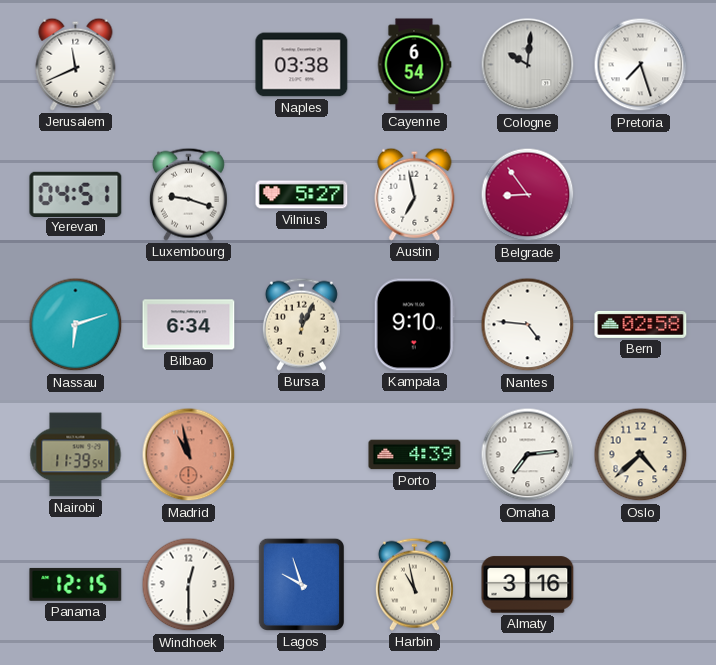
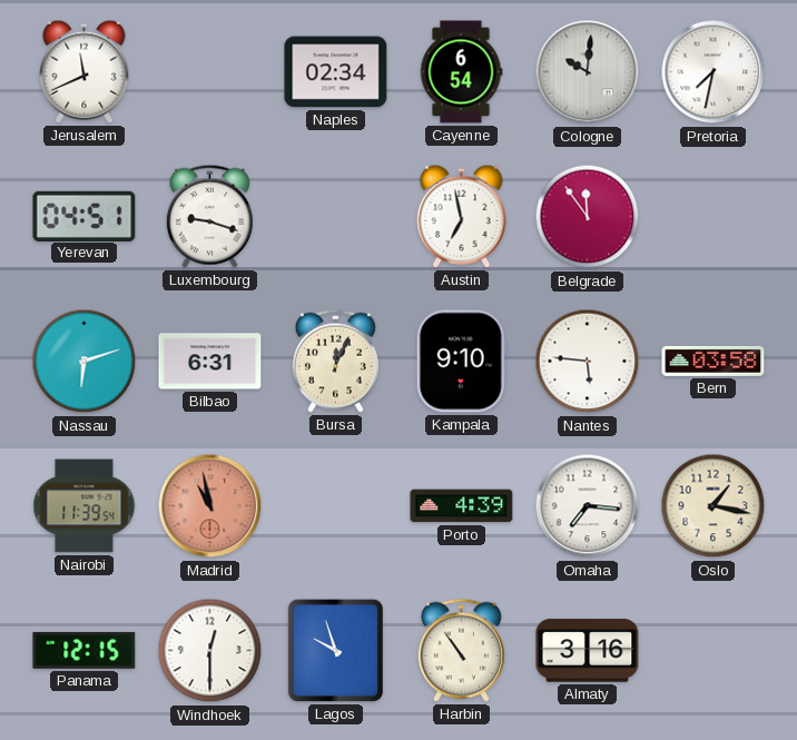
Naples: 03:38 -> 02:34
Pretoria: 7:27 -> 7:32
Vilnius: 5:27 -> none
Belgrade: 8:54 -> 11:54
Bilbao: 6:34 -> 6:31
Nantes: 4:46 -> 5:46
Bern: 02:58 -> 03:58
Omaha: 7:14 -> 7:16
Oslo: 4:38 -> 1:17
Harbin: 10:58 -> 10:54
